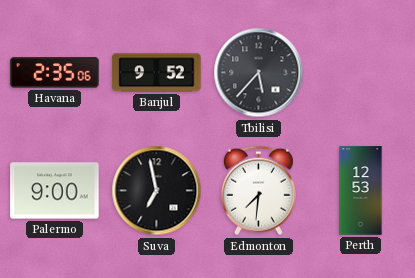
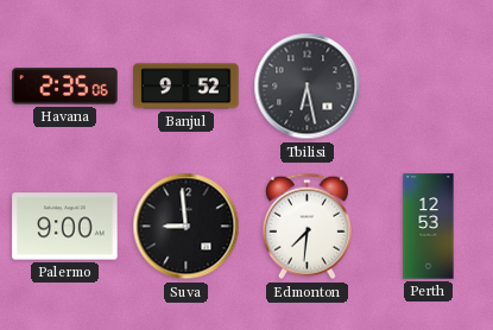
Tbilisi: 5:37 -> 6:28
Suva: 6:58 -> 8:59
